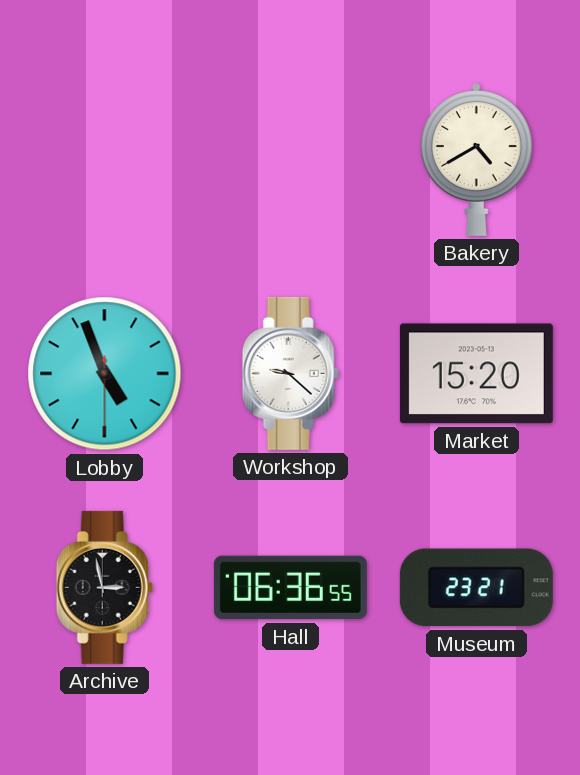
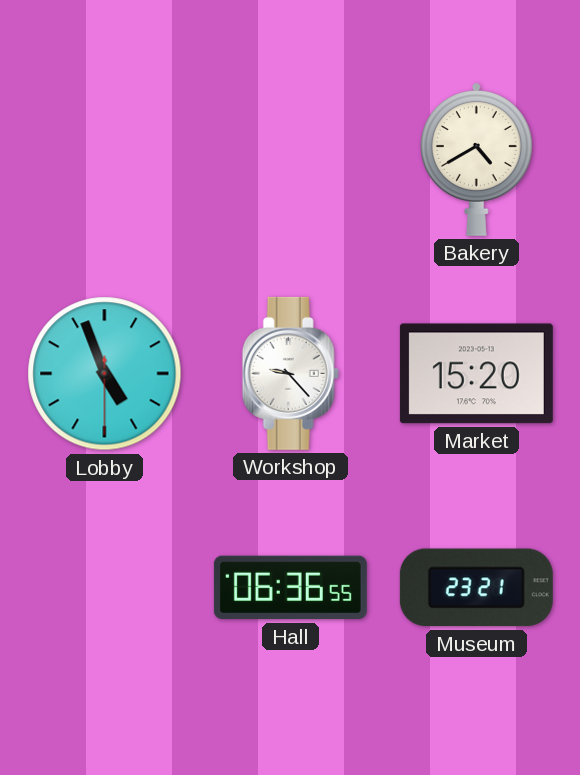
Workshop: 9:22 -> 9:23
Archive: 2:58 -> none
